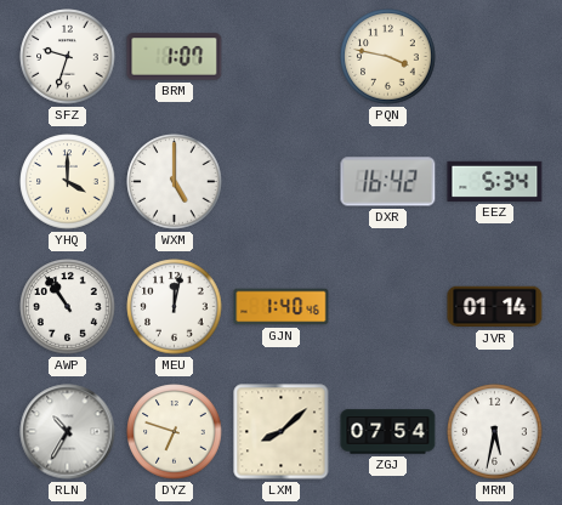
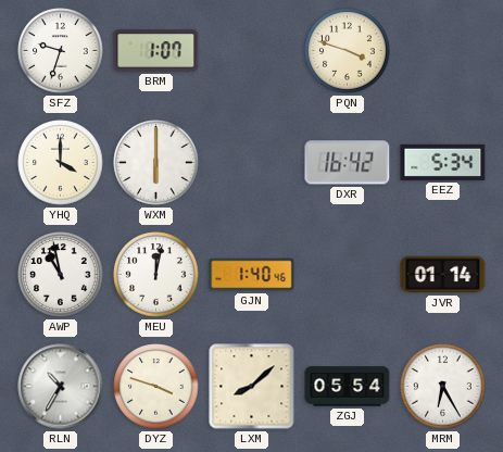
PQN: 3:47 -> 3:48
WXM: 5:00 -> 6:00
AWP: 10:54 -> 10:58
DYZ: 6:48 -> 3:48
ZGJ: 07:54 -> 05:54
MRM: 5:32 -> 6:25
